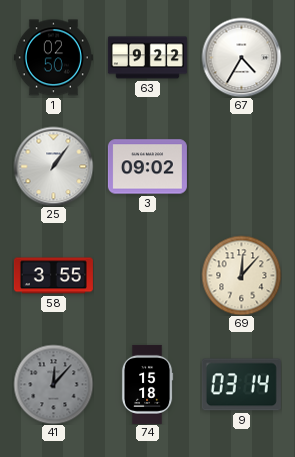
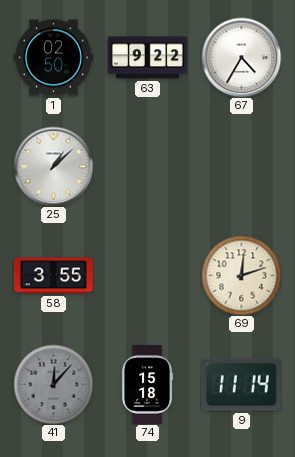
25: 1:06 -> 1:08
3: 09:02 -> none
69: 12:07 -> 12:12
9: 03:14 -> 11:14
